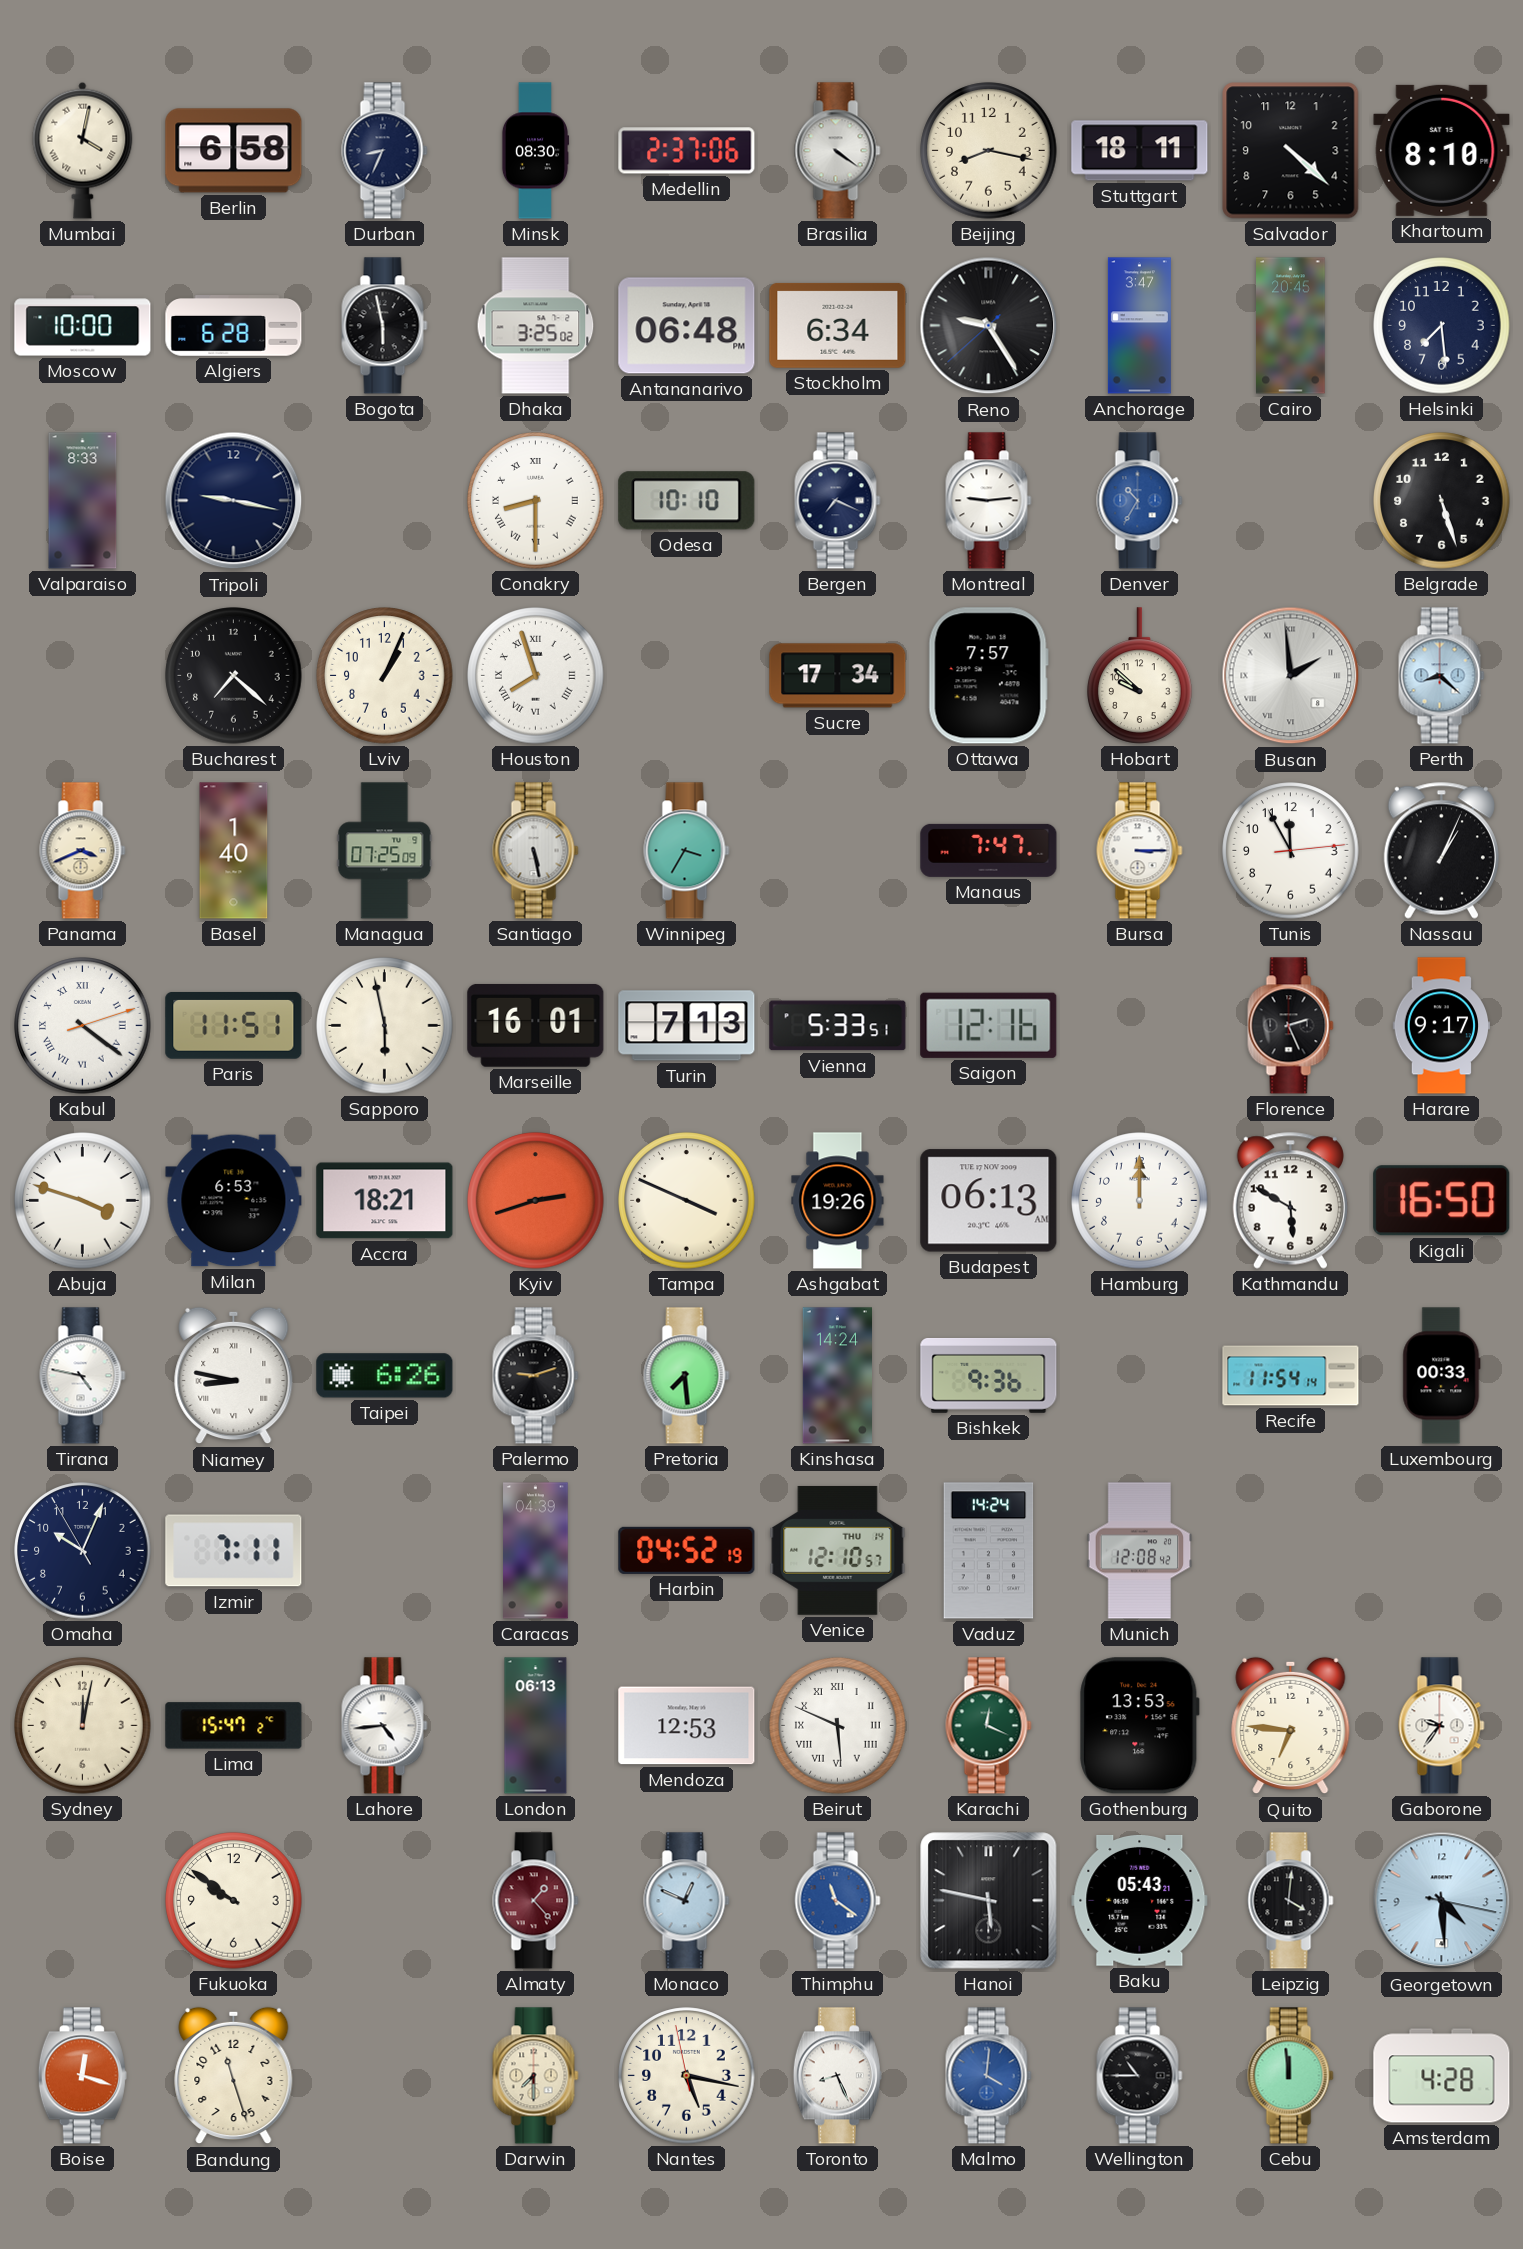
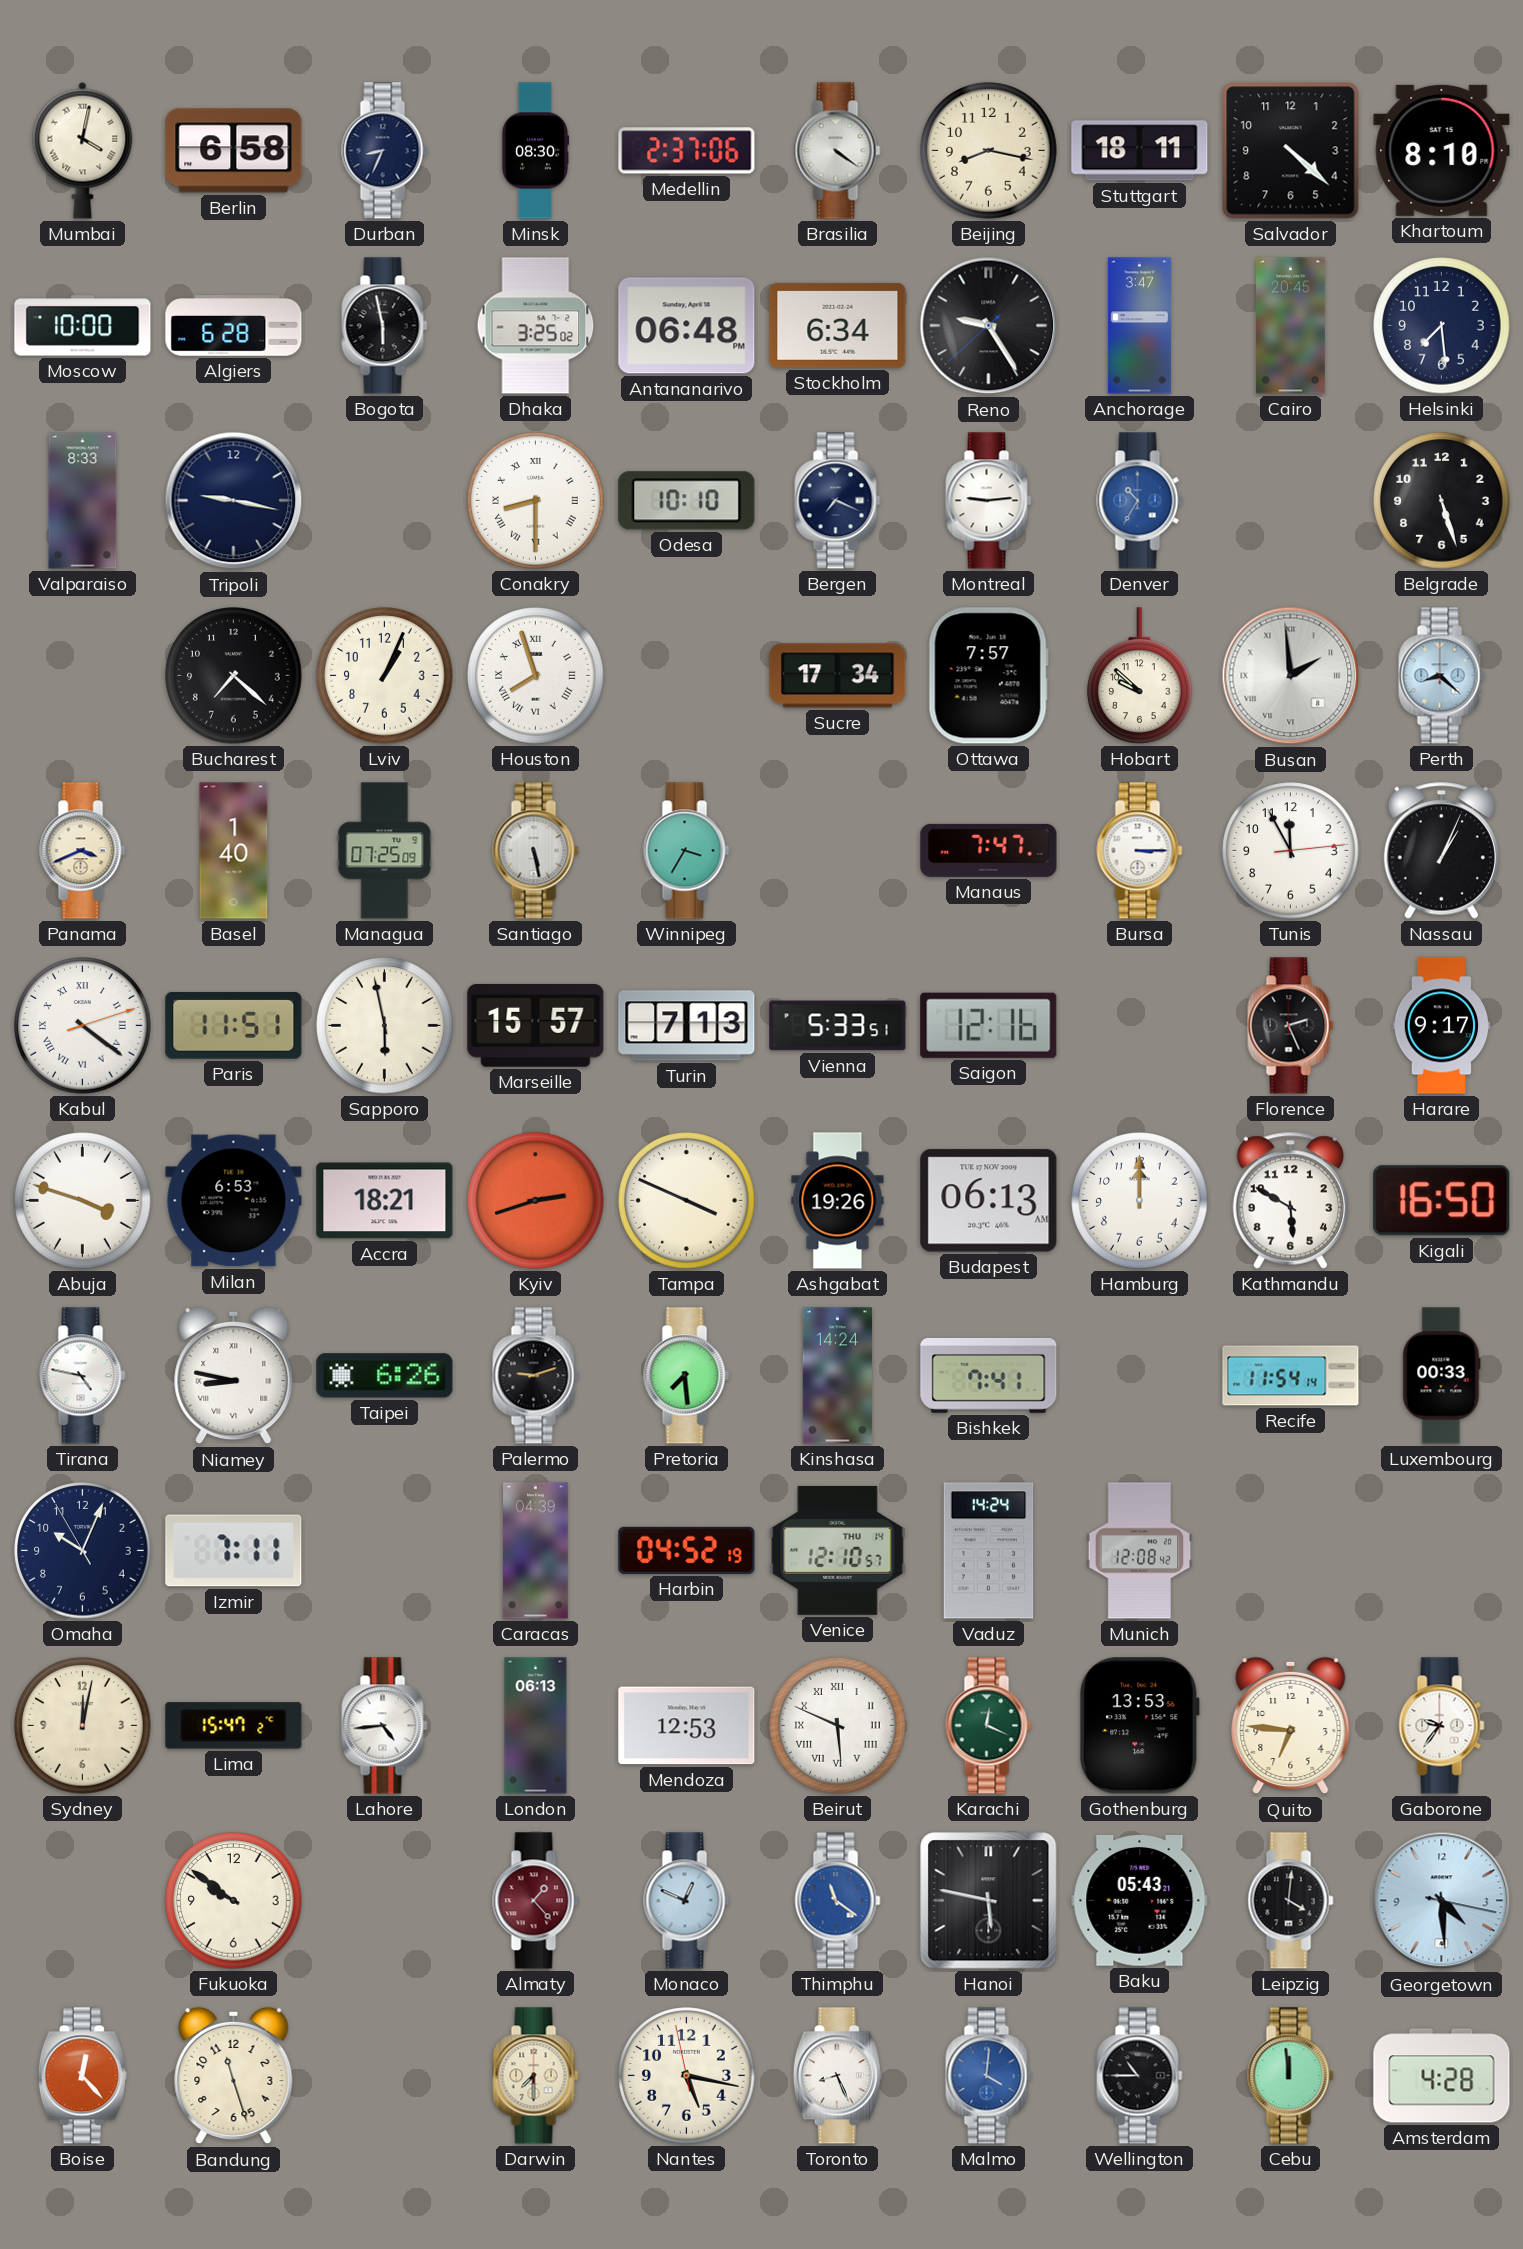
Marseille: 16:01 -> 15:57
Bishkek: 9:36 -> 7:41
Boise: 12:18 -> 12:23
